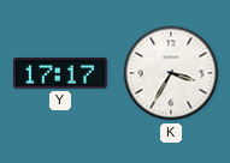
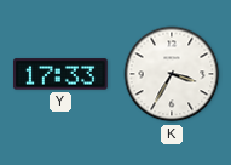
Y: 17:17 -> 17:33
